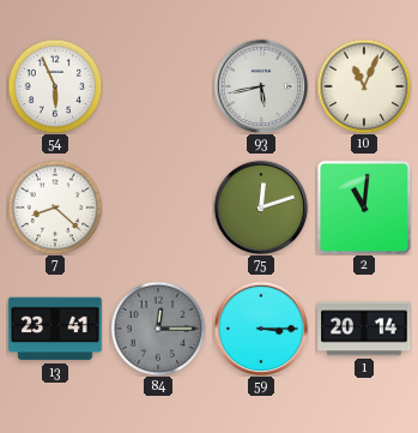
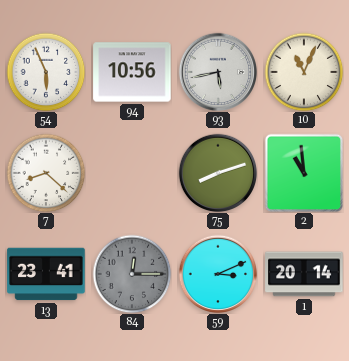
94: none -> 10:56
75: 12:12 -> 8:12
2: 11:01 -> 10:59
59: 3:15 -> 3:11
